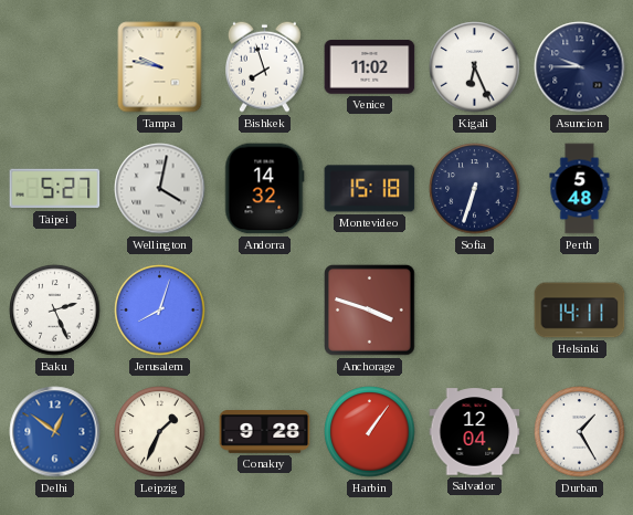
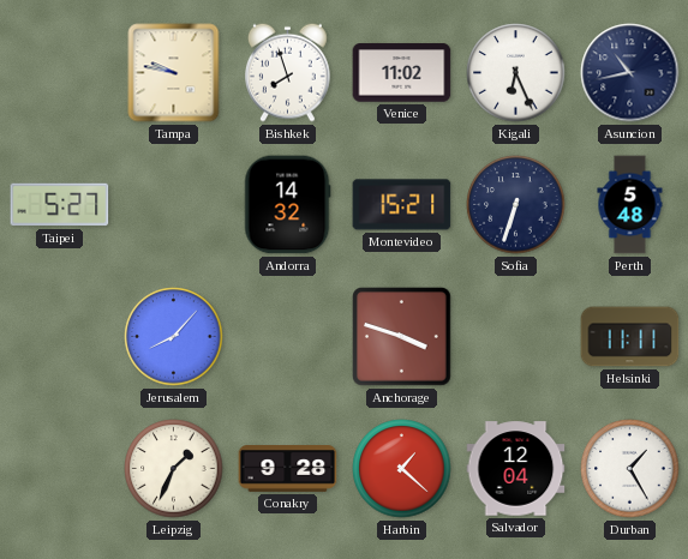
Asuncion: 9:45 -> 10:43
Wellington: 4:02 -> none
Montevideo: 15:18 -> 15:21
Baku: 2:26 -> none
Jerusalem: 8:03 -> 8:07
Helsinki: 14:11 -> 11:11
Delhi: 12:51 -> none
Harbin: 1:06 -> 1:22
